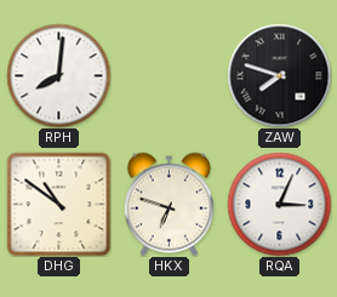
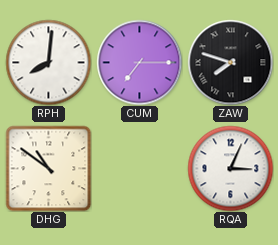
CUM: none -> 7:15
HKX: 6:48 -> none
